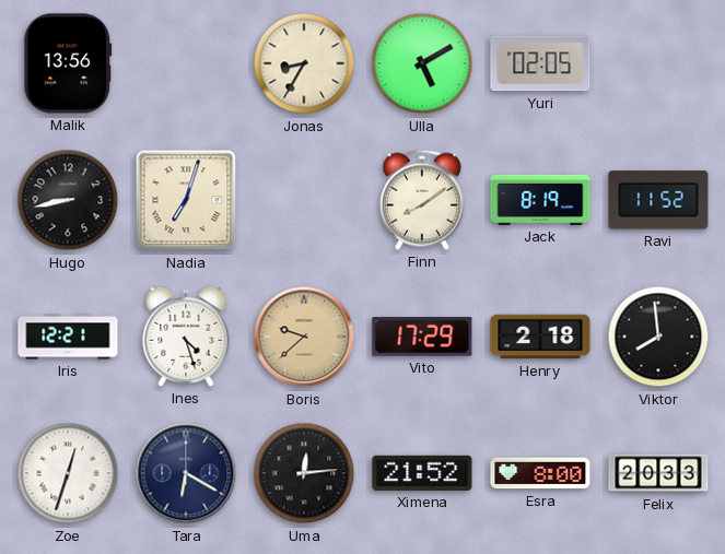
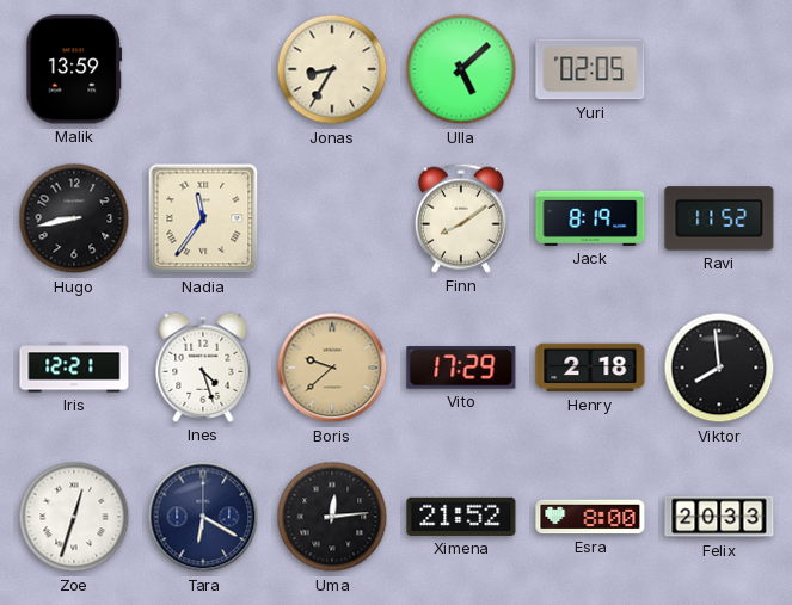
Malik: 13:56 -> 13:59
Ulla: 5:10 -> 5:08
Nadia: 7:03 -> 11:36
